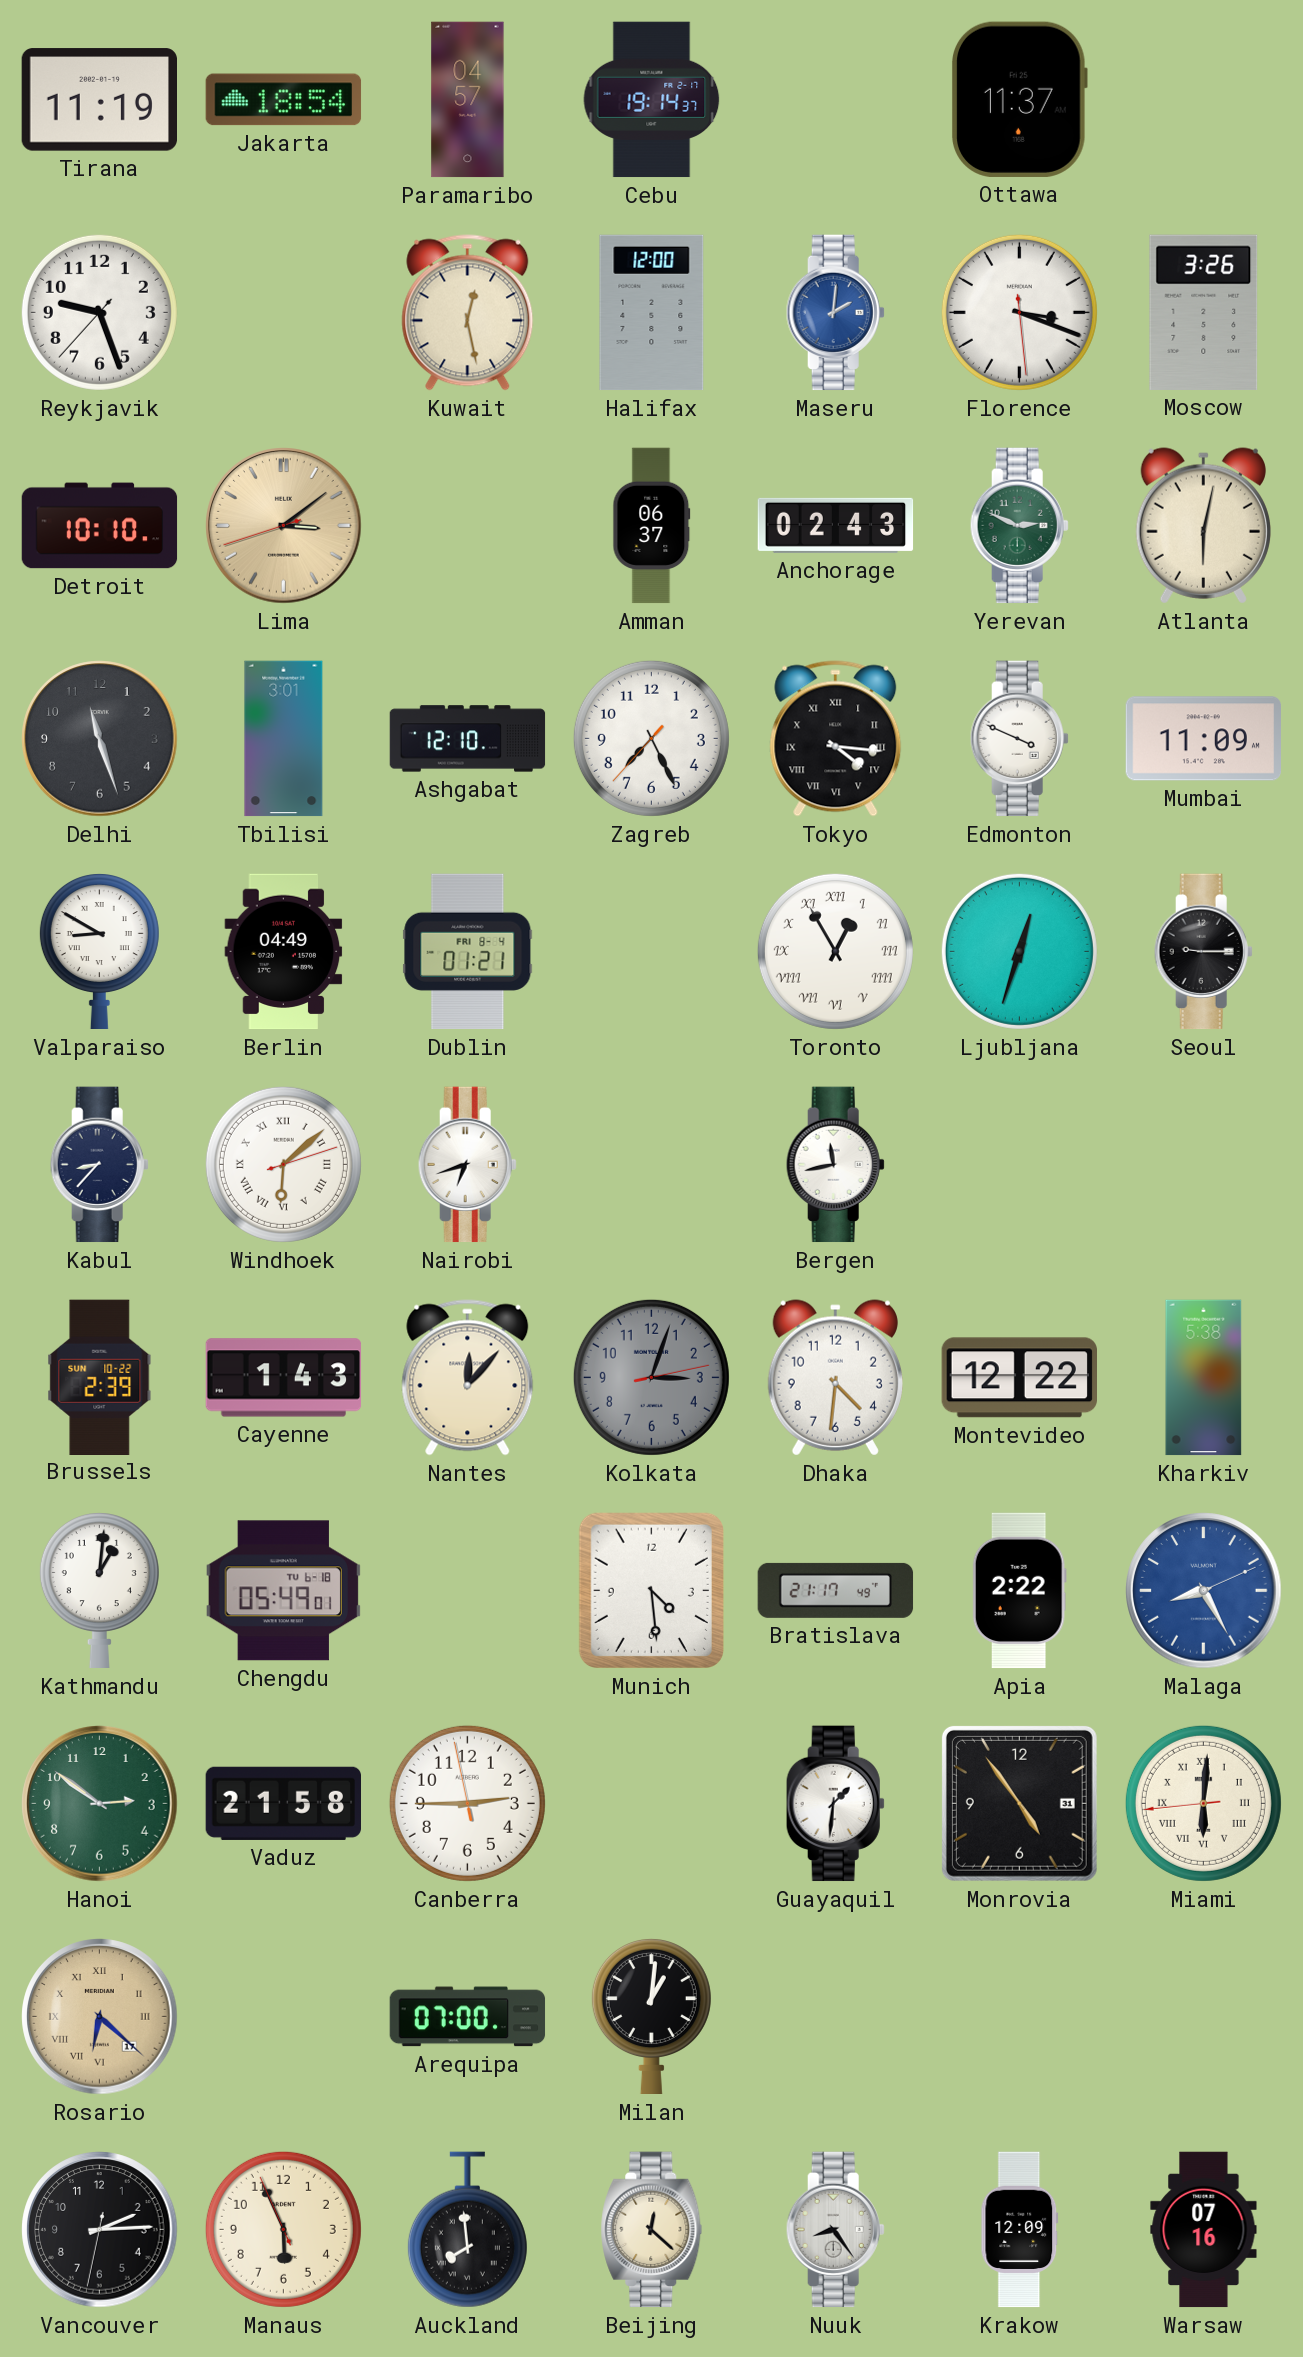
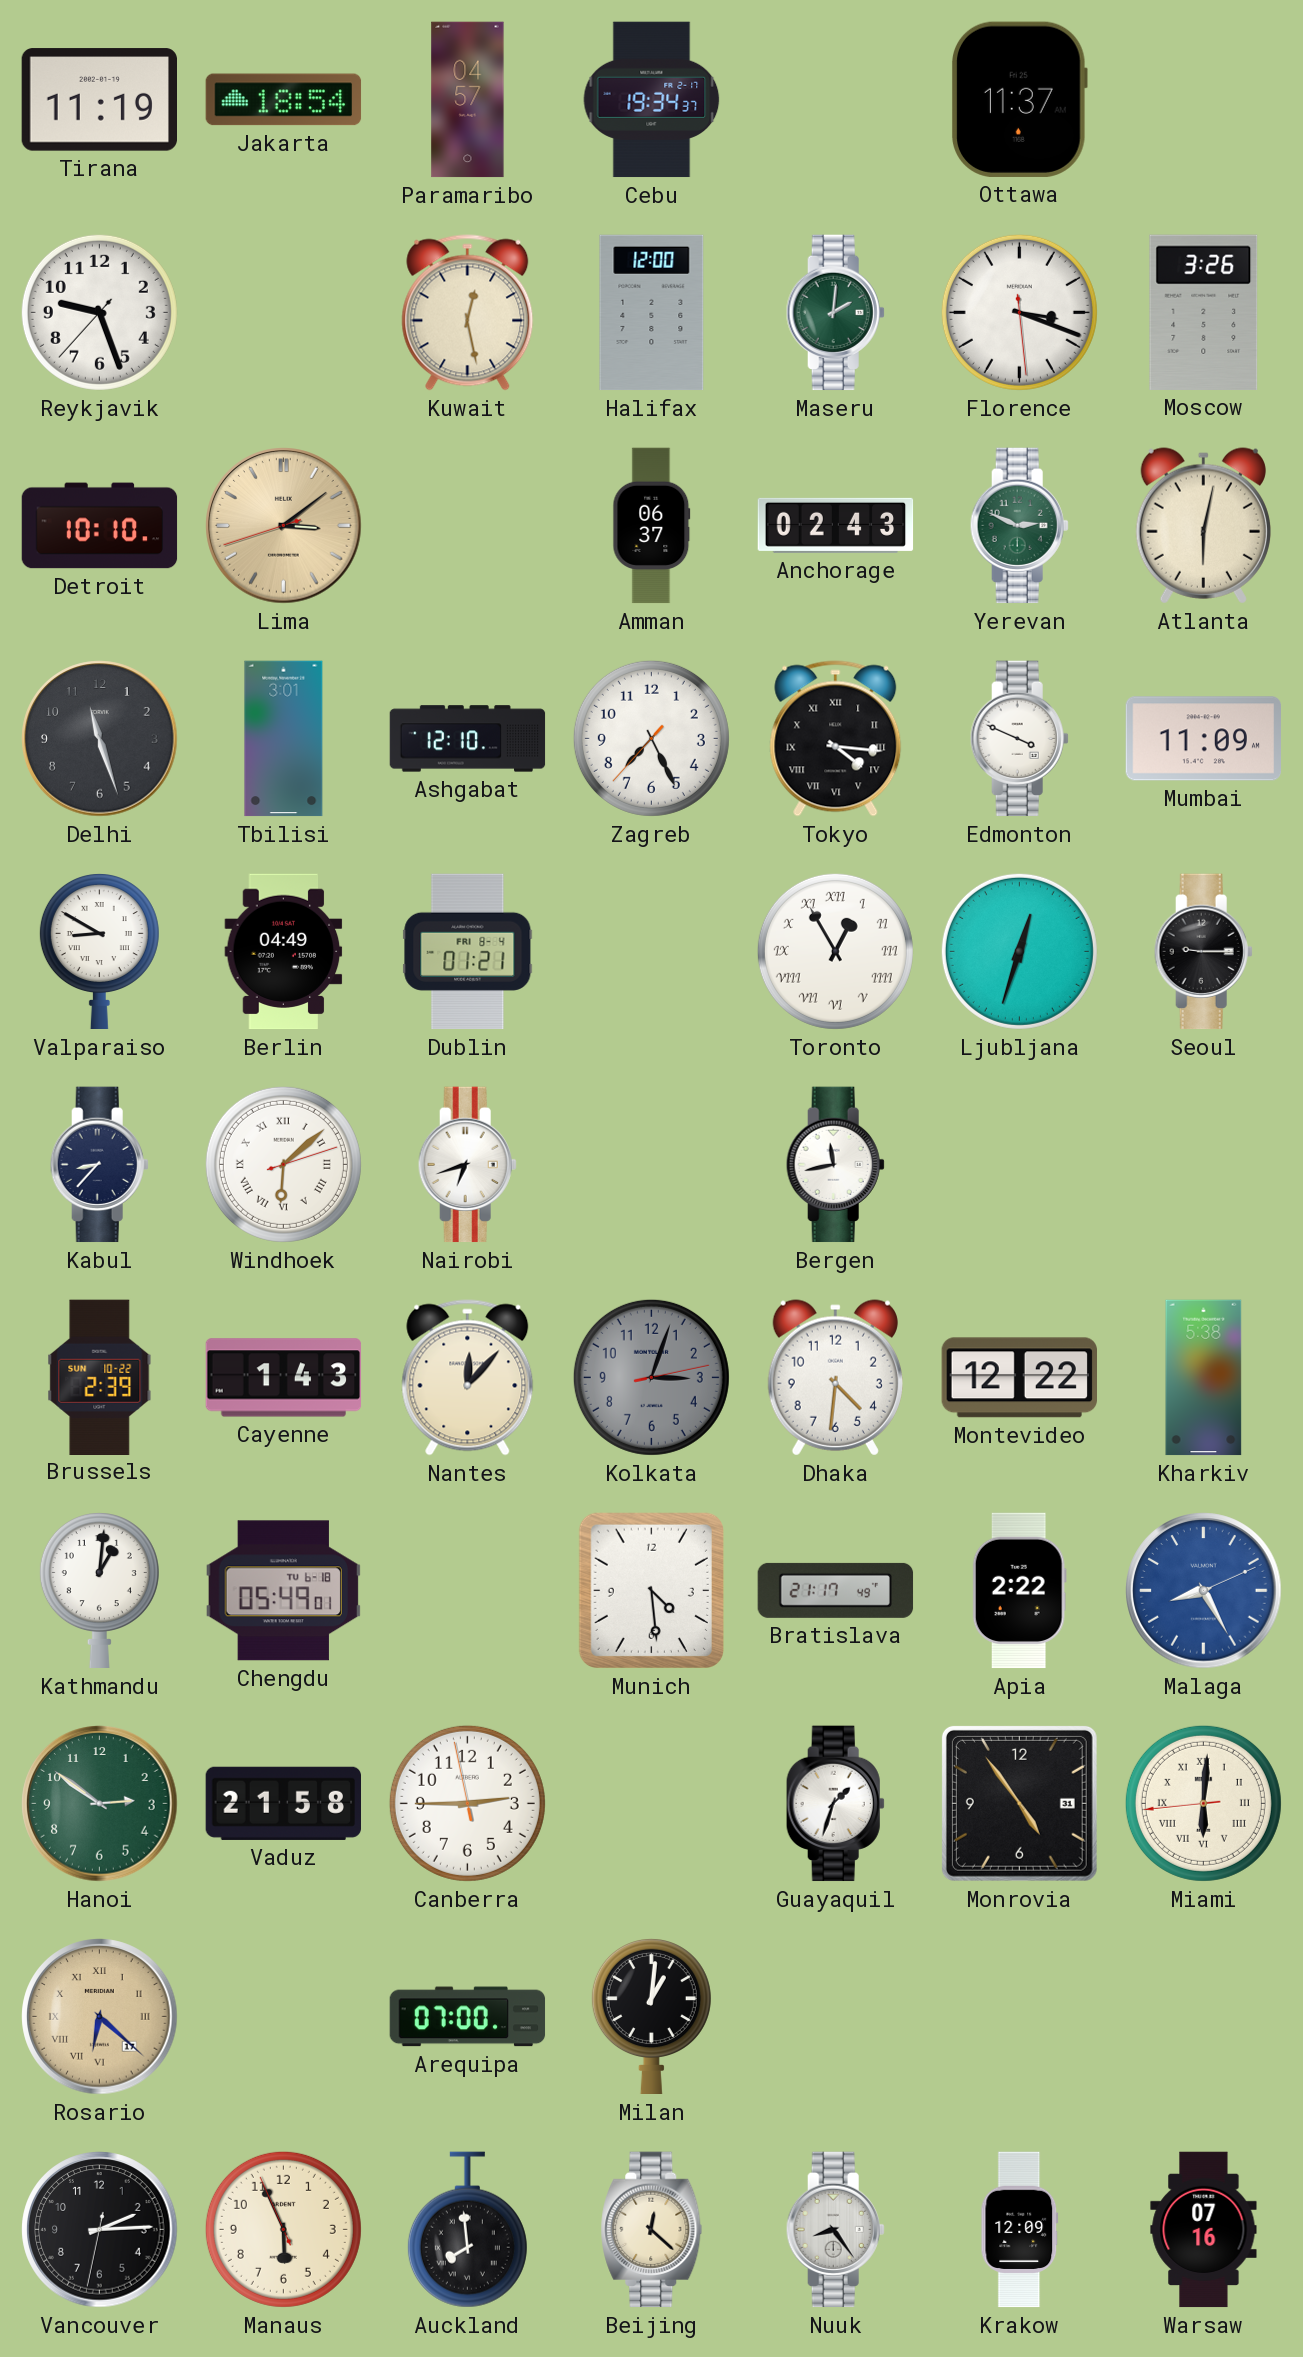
Cebu: 19:14 -> 19:34
Maseru dial: blue -> green
Guayaquil: 1:31 -> 1:33
